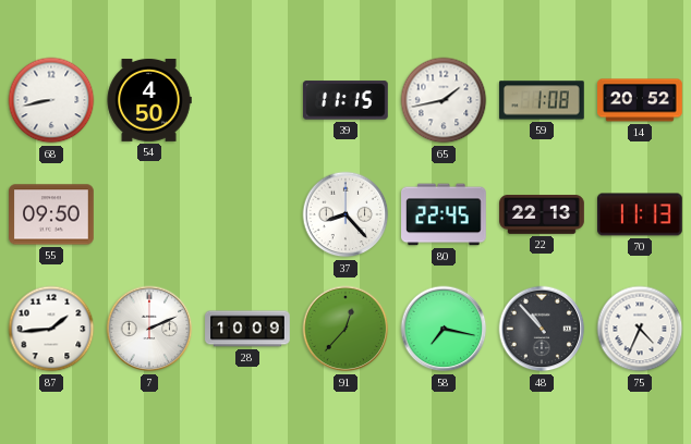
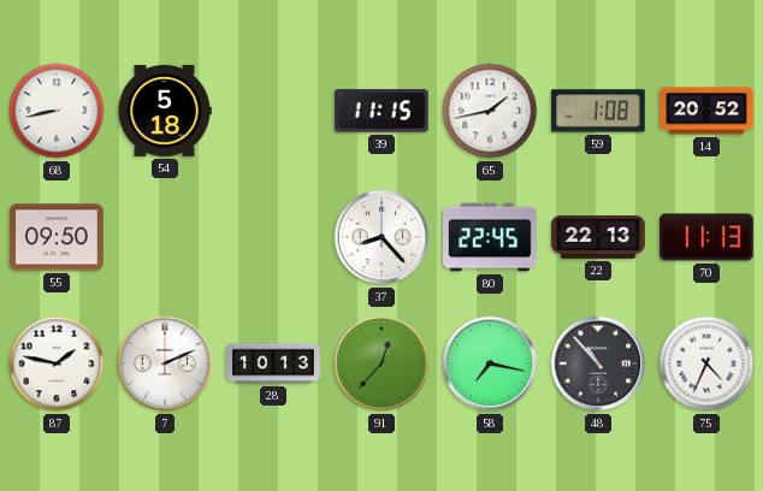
54: 4:50 -> 5:18
87: 1:44 -> 1:47
28: 10:09 -> 10:13
